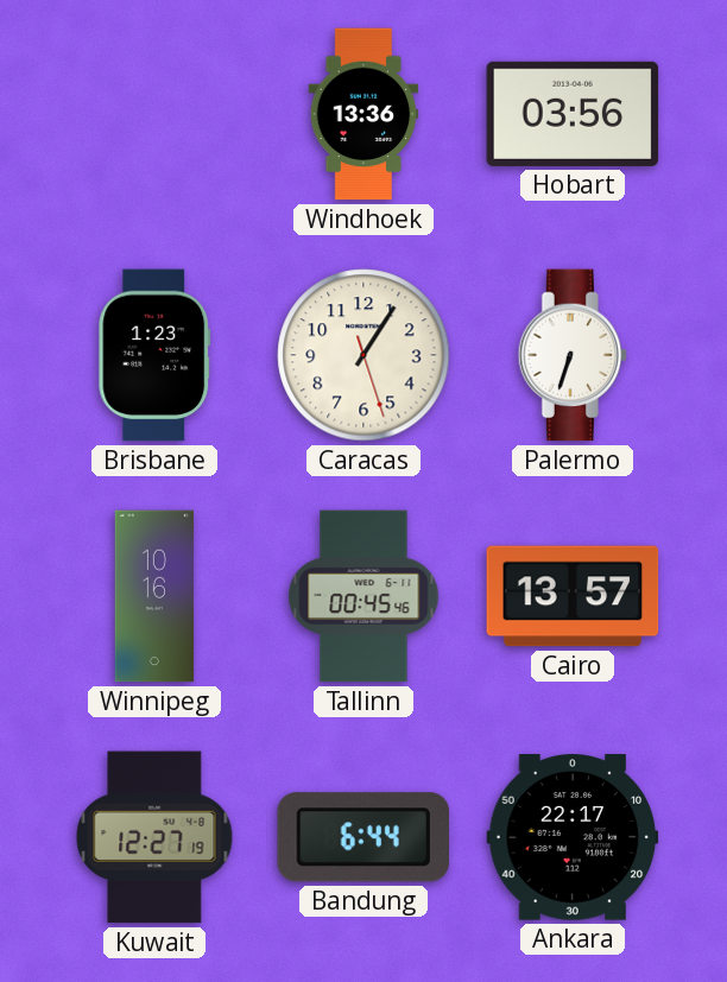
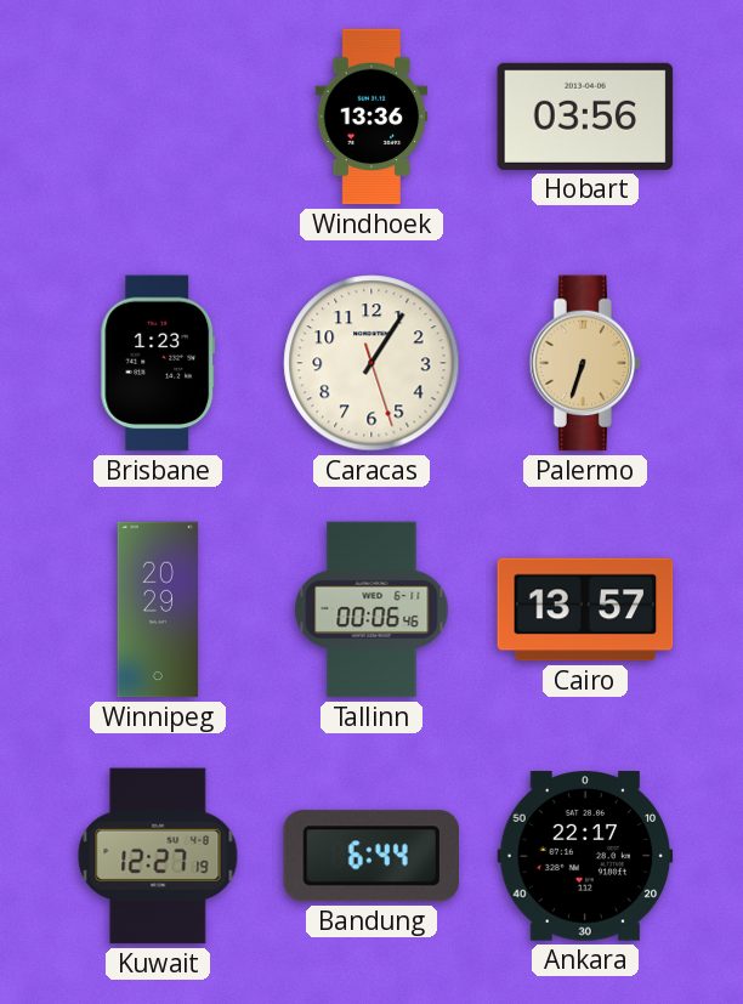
Palermo dial: white -> champagne
Winnipeg: 10:16 -> 20:29
Tallinn: 00:45 -> 00:06
